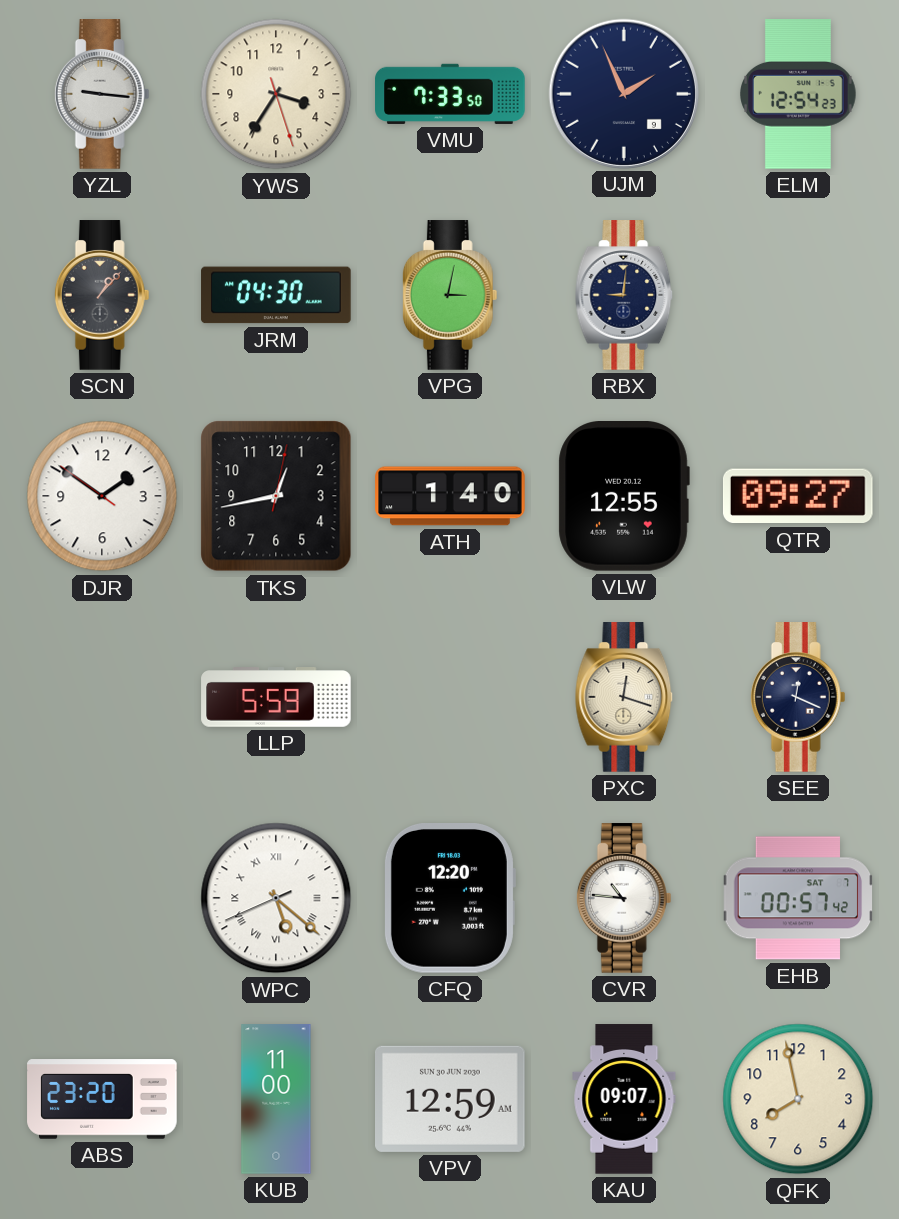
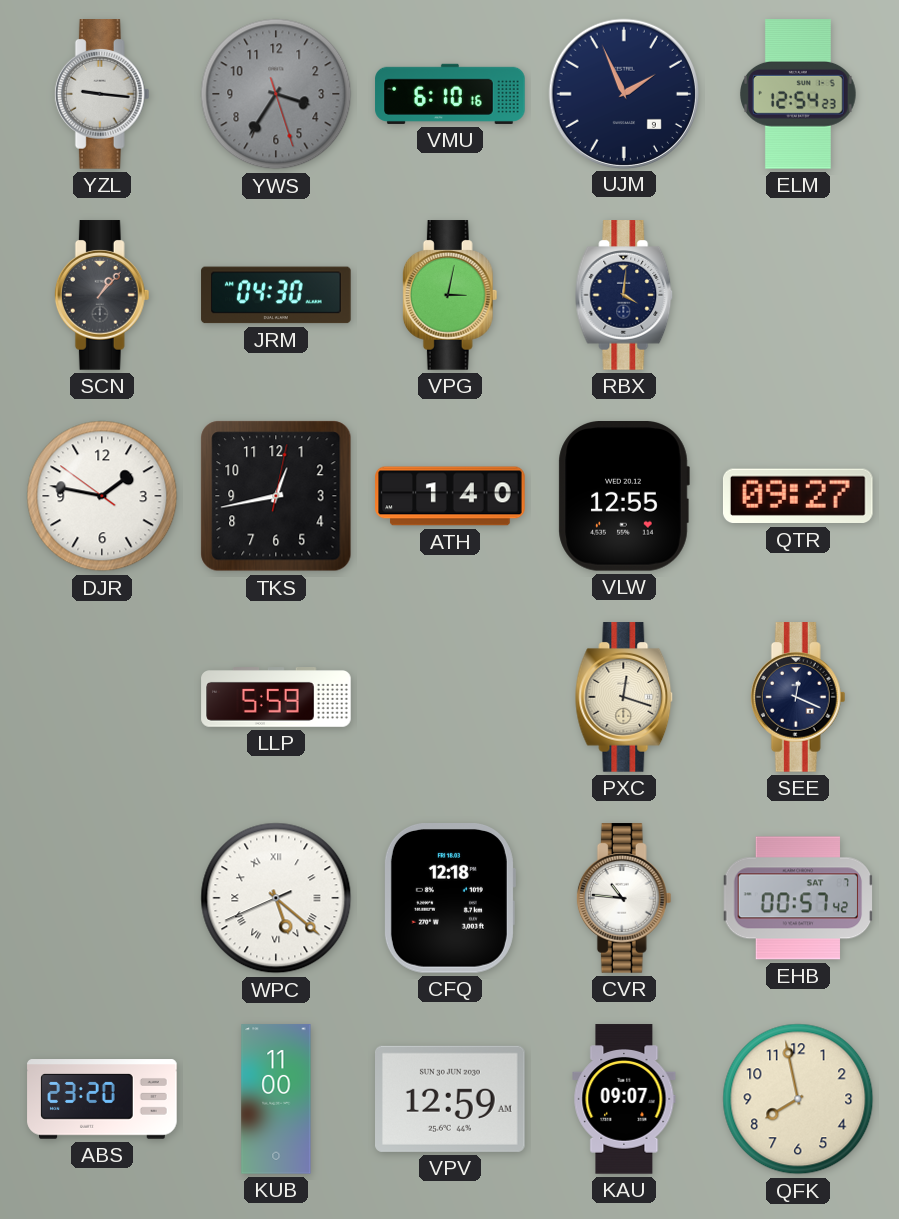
YWS dial: cream -> grey
VMU: 7:33 -> 6:10
RBX: 9:01 -> 4:01
DJR: 1:50 -> 1:46
CFQ: 12:20 -> 12:18
